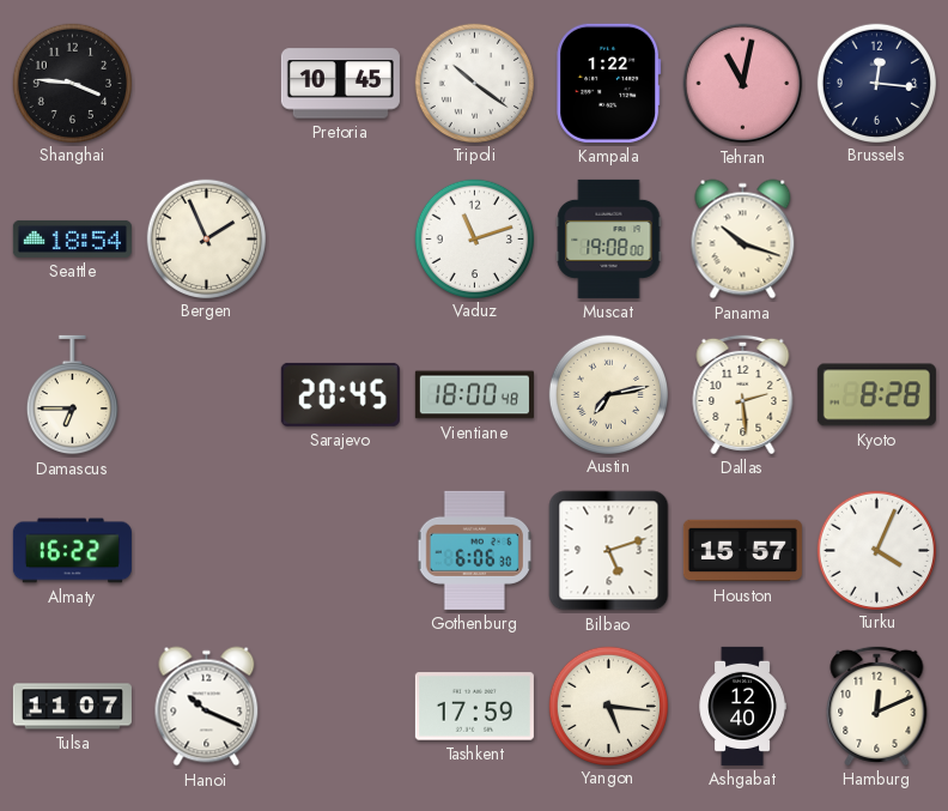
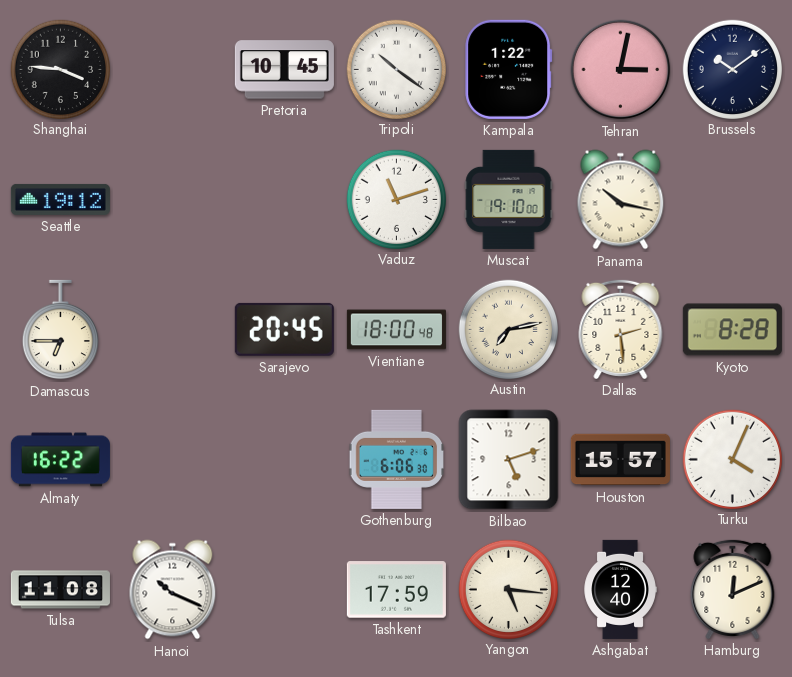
Tehran: 11:02 -> 3:02
Brussels: 12:16 -> 10:09
Seattle: 18:54 -> 19:12
Bergen: 1:56 -> none
Muscat: 19:08 -> 19:10
Panama: 10:18 -> 10:17
Tulsa: 11:07 -> 11:08
